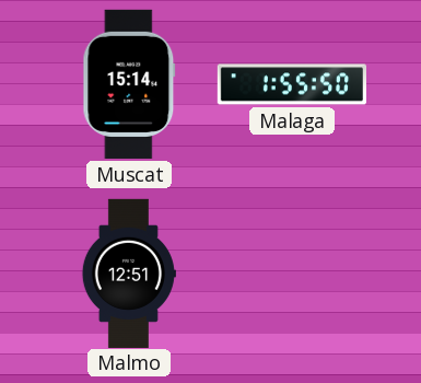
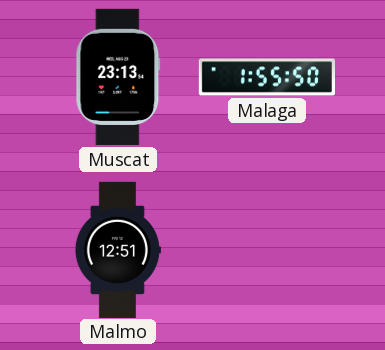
Muscat: 15:14 -> 23:13
